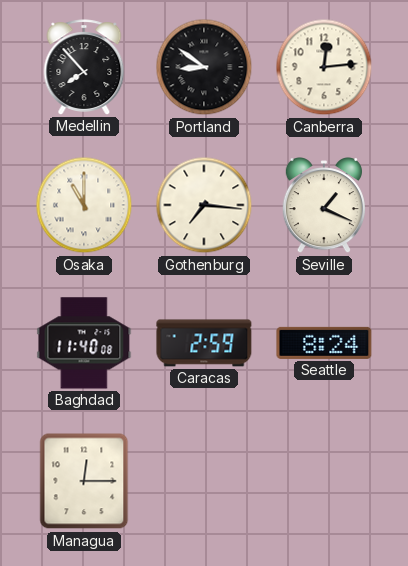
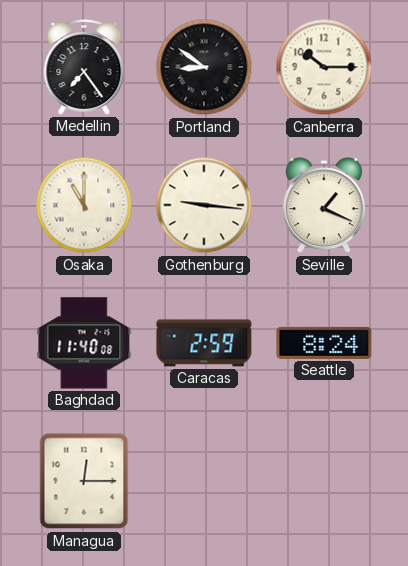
Medellin: 7:53 -> 7:24
Canberra: 12:14 -> 10:15
Gothenburg: 7:16 -> 9:16
